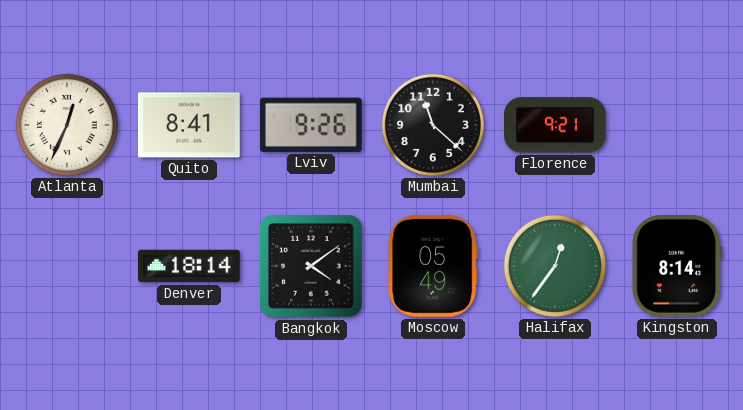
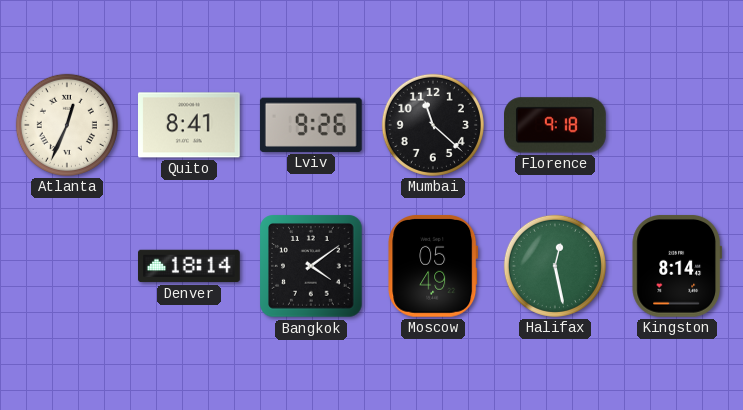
Florence: 9:21 -> 9:18
Halifax: 12:36 -> 12:28
